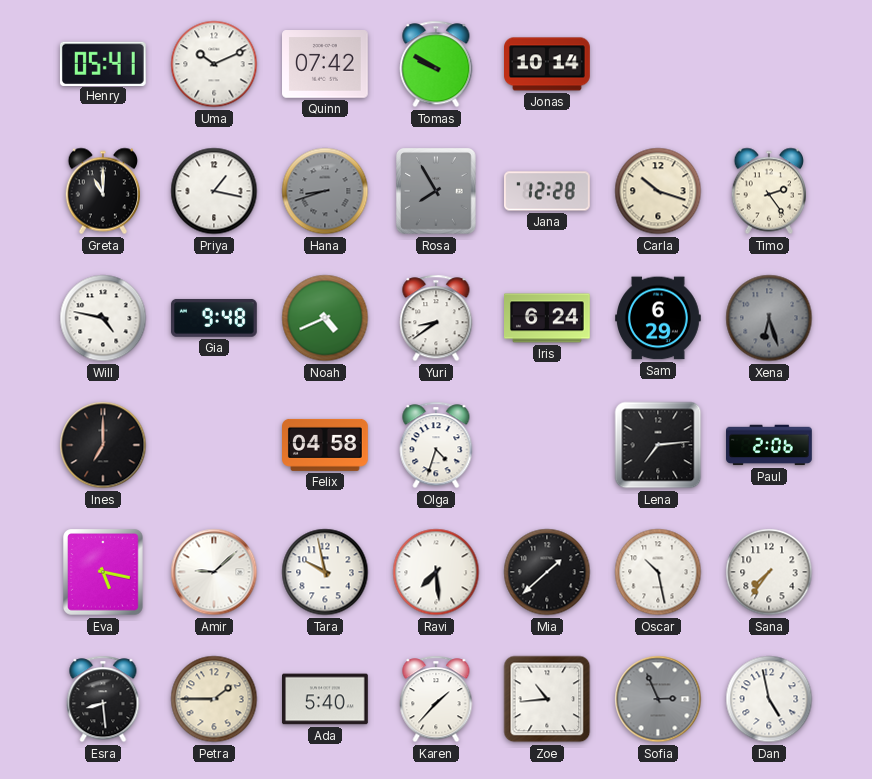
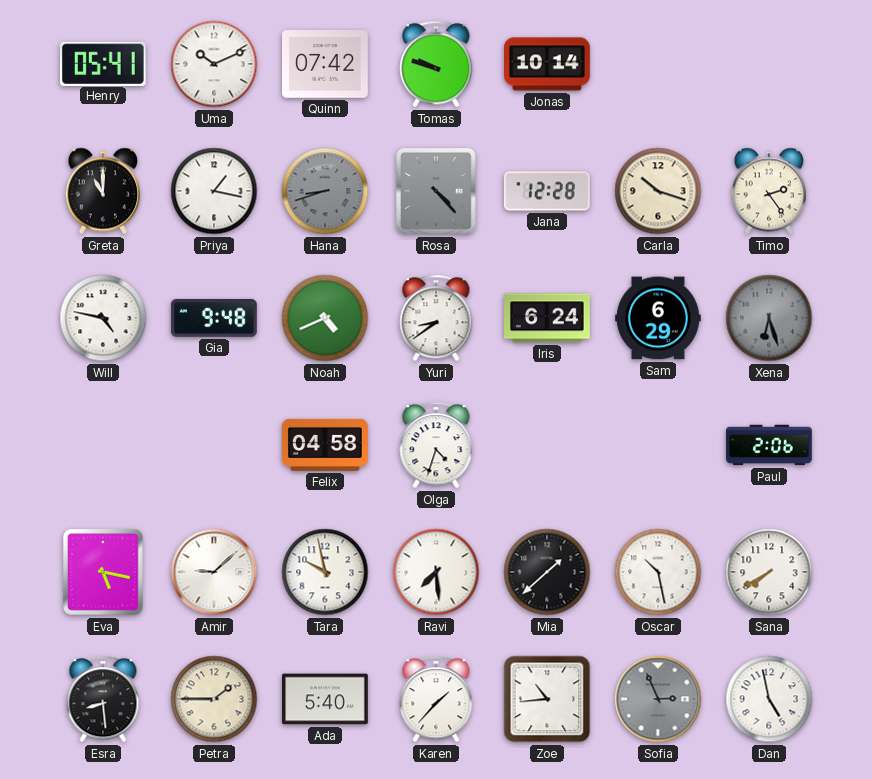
Tomas: 9:50 -> 9:48
Rosa: 7:55 -> 4:23
Ines: 7:00 -> none
Lena: 7:14 -> none
Sana: 7:36 -> 7:40
